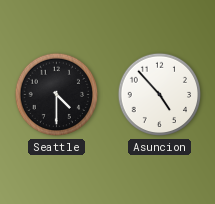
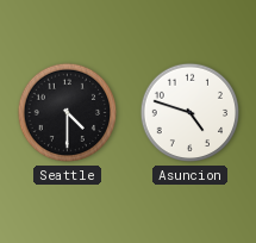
Asuncion: 4:53 -> 4:48
